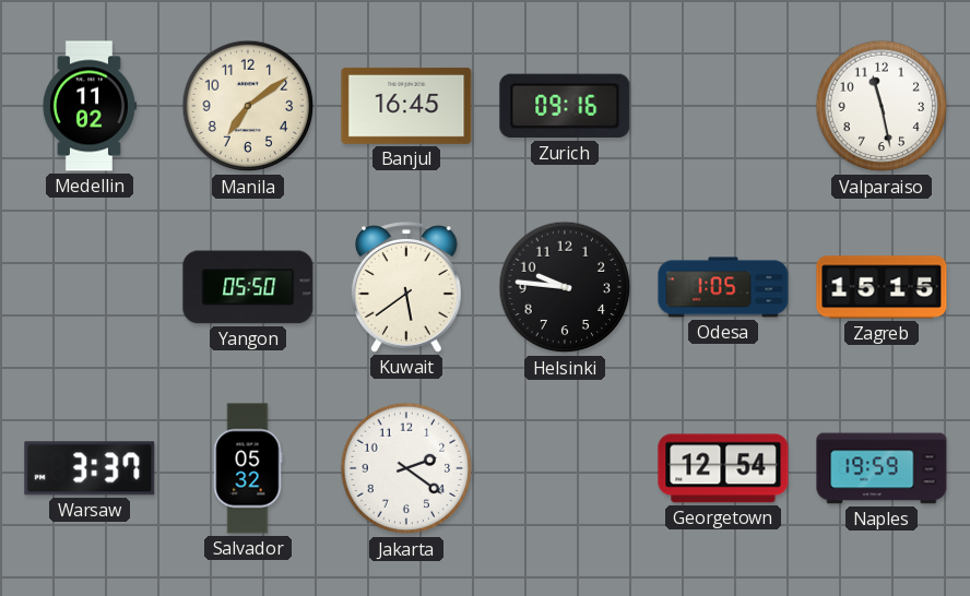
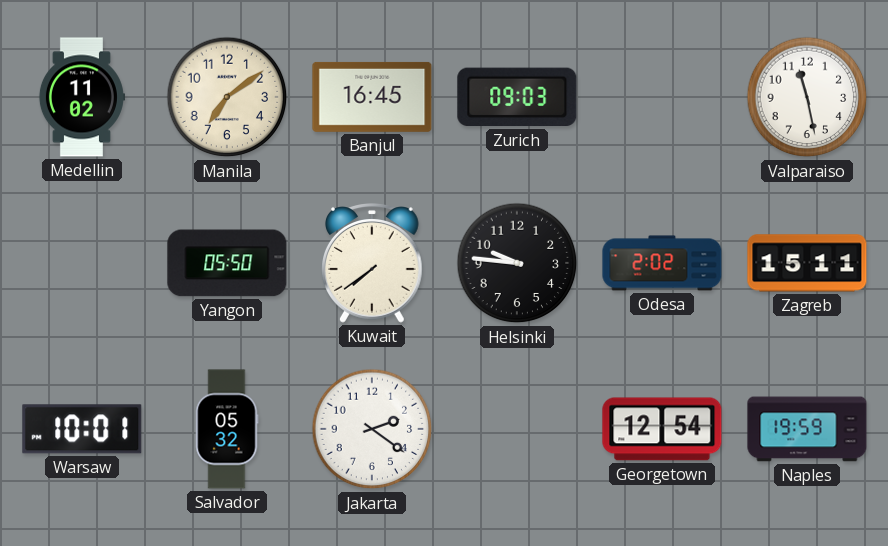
Zurich: 09:16 -> 09:03
Kuwait: 5:39 -> 7:39
Odesa: 1:05 -> 2:02
Zagreb: 15:15 -> 15:11
Warsaw: 3:37 -> 10:01
